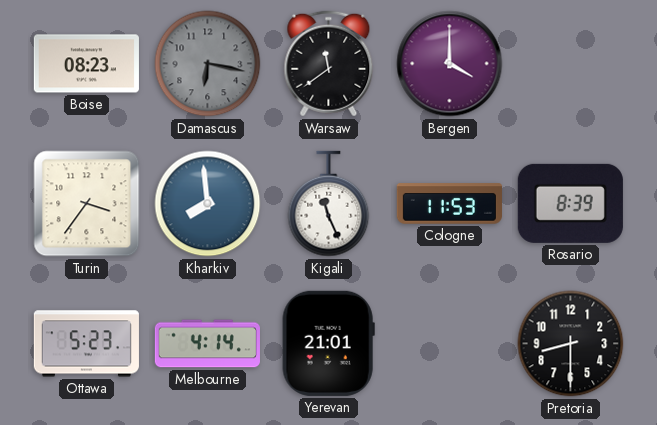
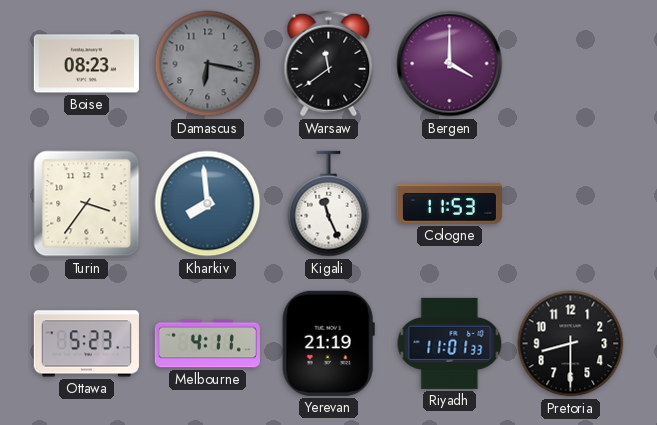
Rosario: 8:39 -> none
Melbourne: 4:14 -> 4:11
Yerevan: 21:01 -> 21:19
Riyadh: none -> 11:01
